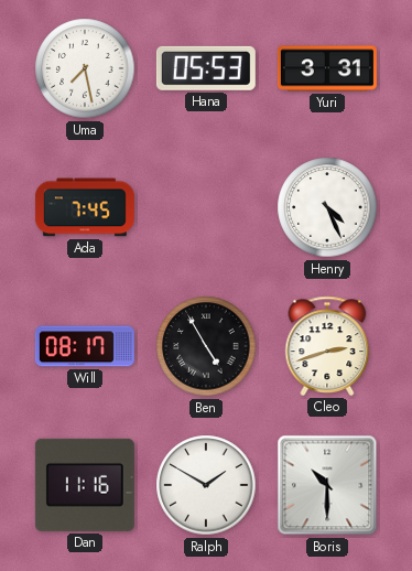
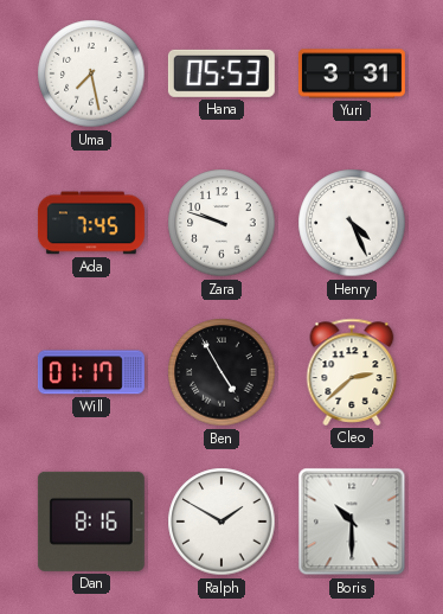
Zara: none -> 9:48
Will: 08:17 -> 01:17
Cleo: 2:42 -> 2:38
Dan: 11:16 -> 8:16
